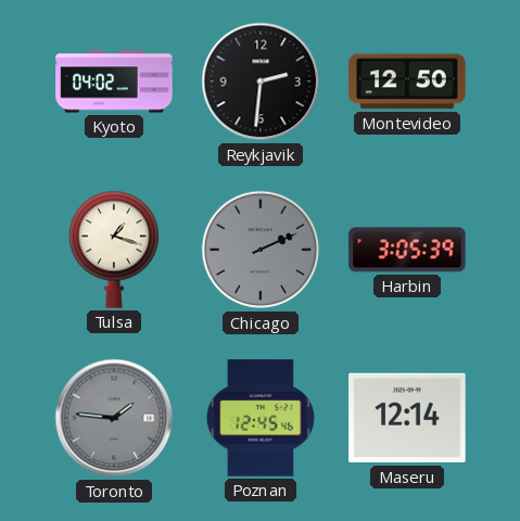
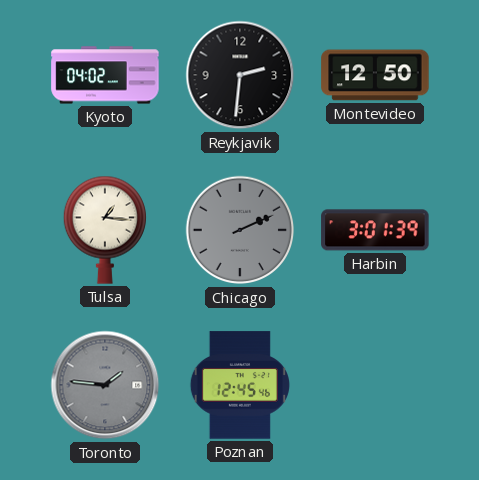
Tulsa: 1:18 -> 1:16
Harbin: 3:05 -> 3:01
Maseru: 12:14 -> none
